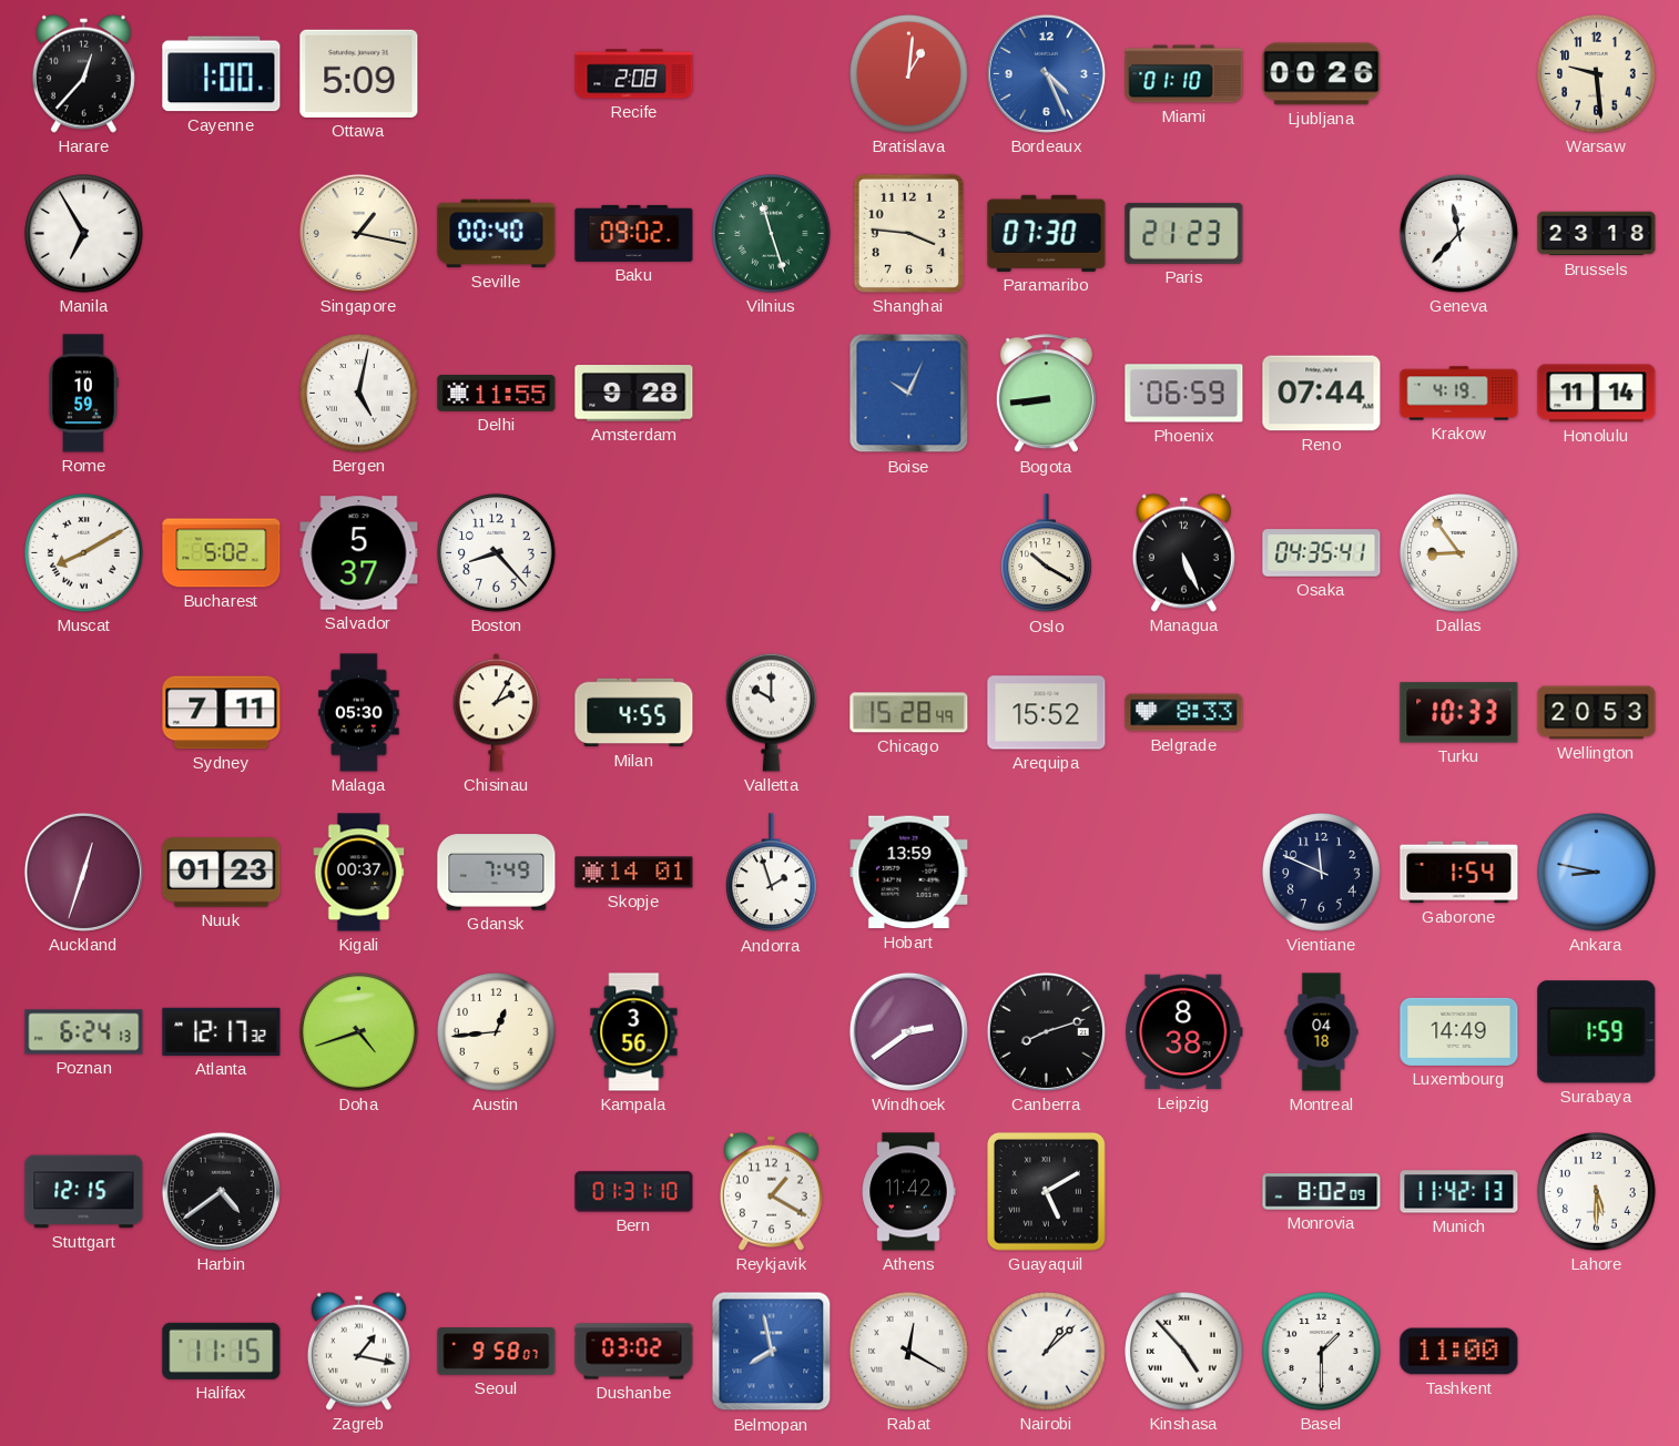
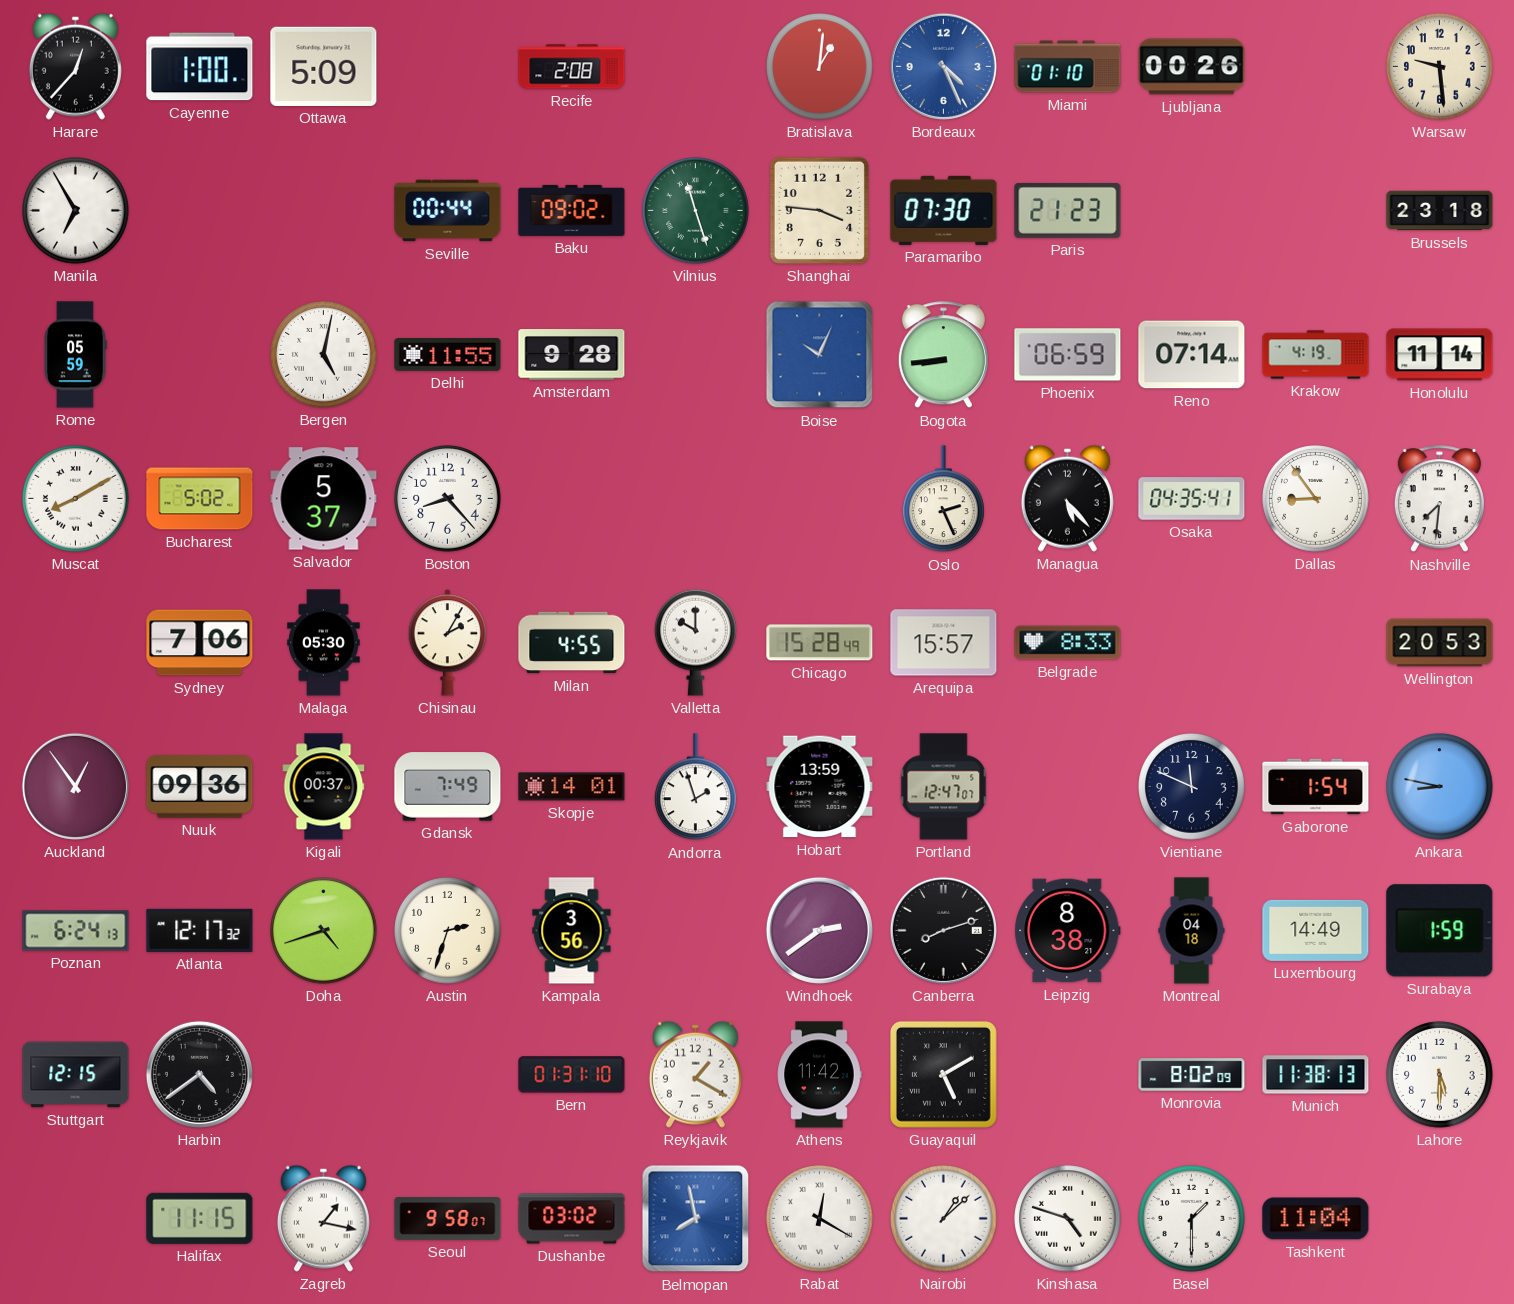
Singapore: 1:17 -> none
Seville: 00:40 -> 00:44
Geneva: 11:37 -> none
Rome: 10:59 -> 05:59
Reno: 07:44 -> 07:14
Oslo: 10:20 -> 2:26
Managua: 5:26 -> 5:23
Nashville: none -> 7:31
Sydney: 7:11 -> 7:06
Arequipa: 15:52 -> 15:57
Turku: 10:33 -> none
Auckland: 12:33 -> 12:54
Nuuk: 01:23 -> 09:36
Portland: none -> 12:47
Austin: 12:44 -> 2:33
Munich: 11:42 -> 11:38
Kinshasa: 4:53 -> 4:48
Tashkent: 11:00 -> 11:04
